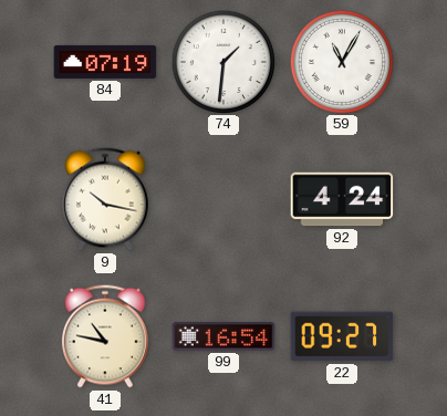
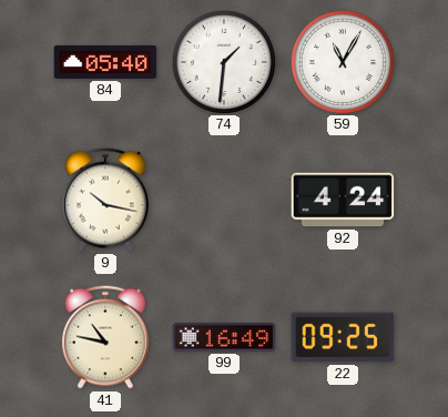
84: 07:19 -> 05:40
99: 16:54 -> 16:49
22: 09:27 -> 09:25
